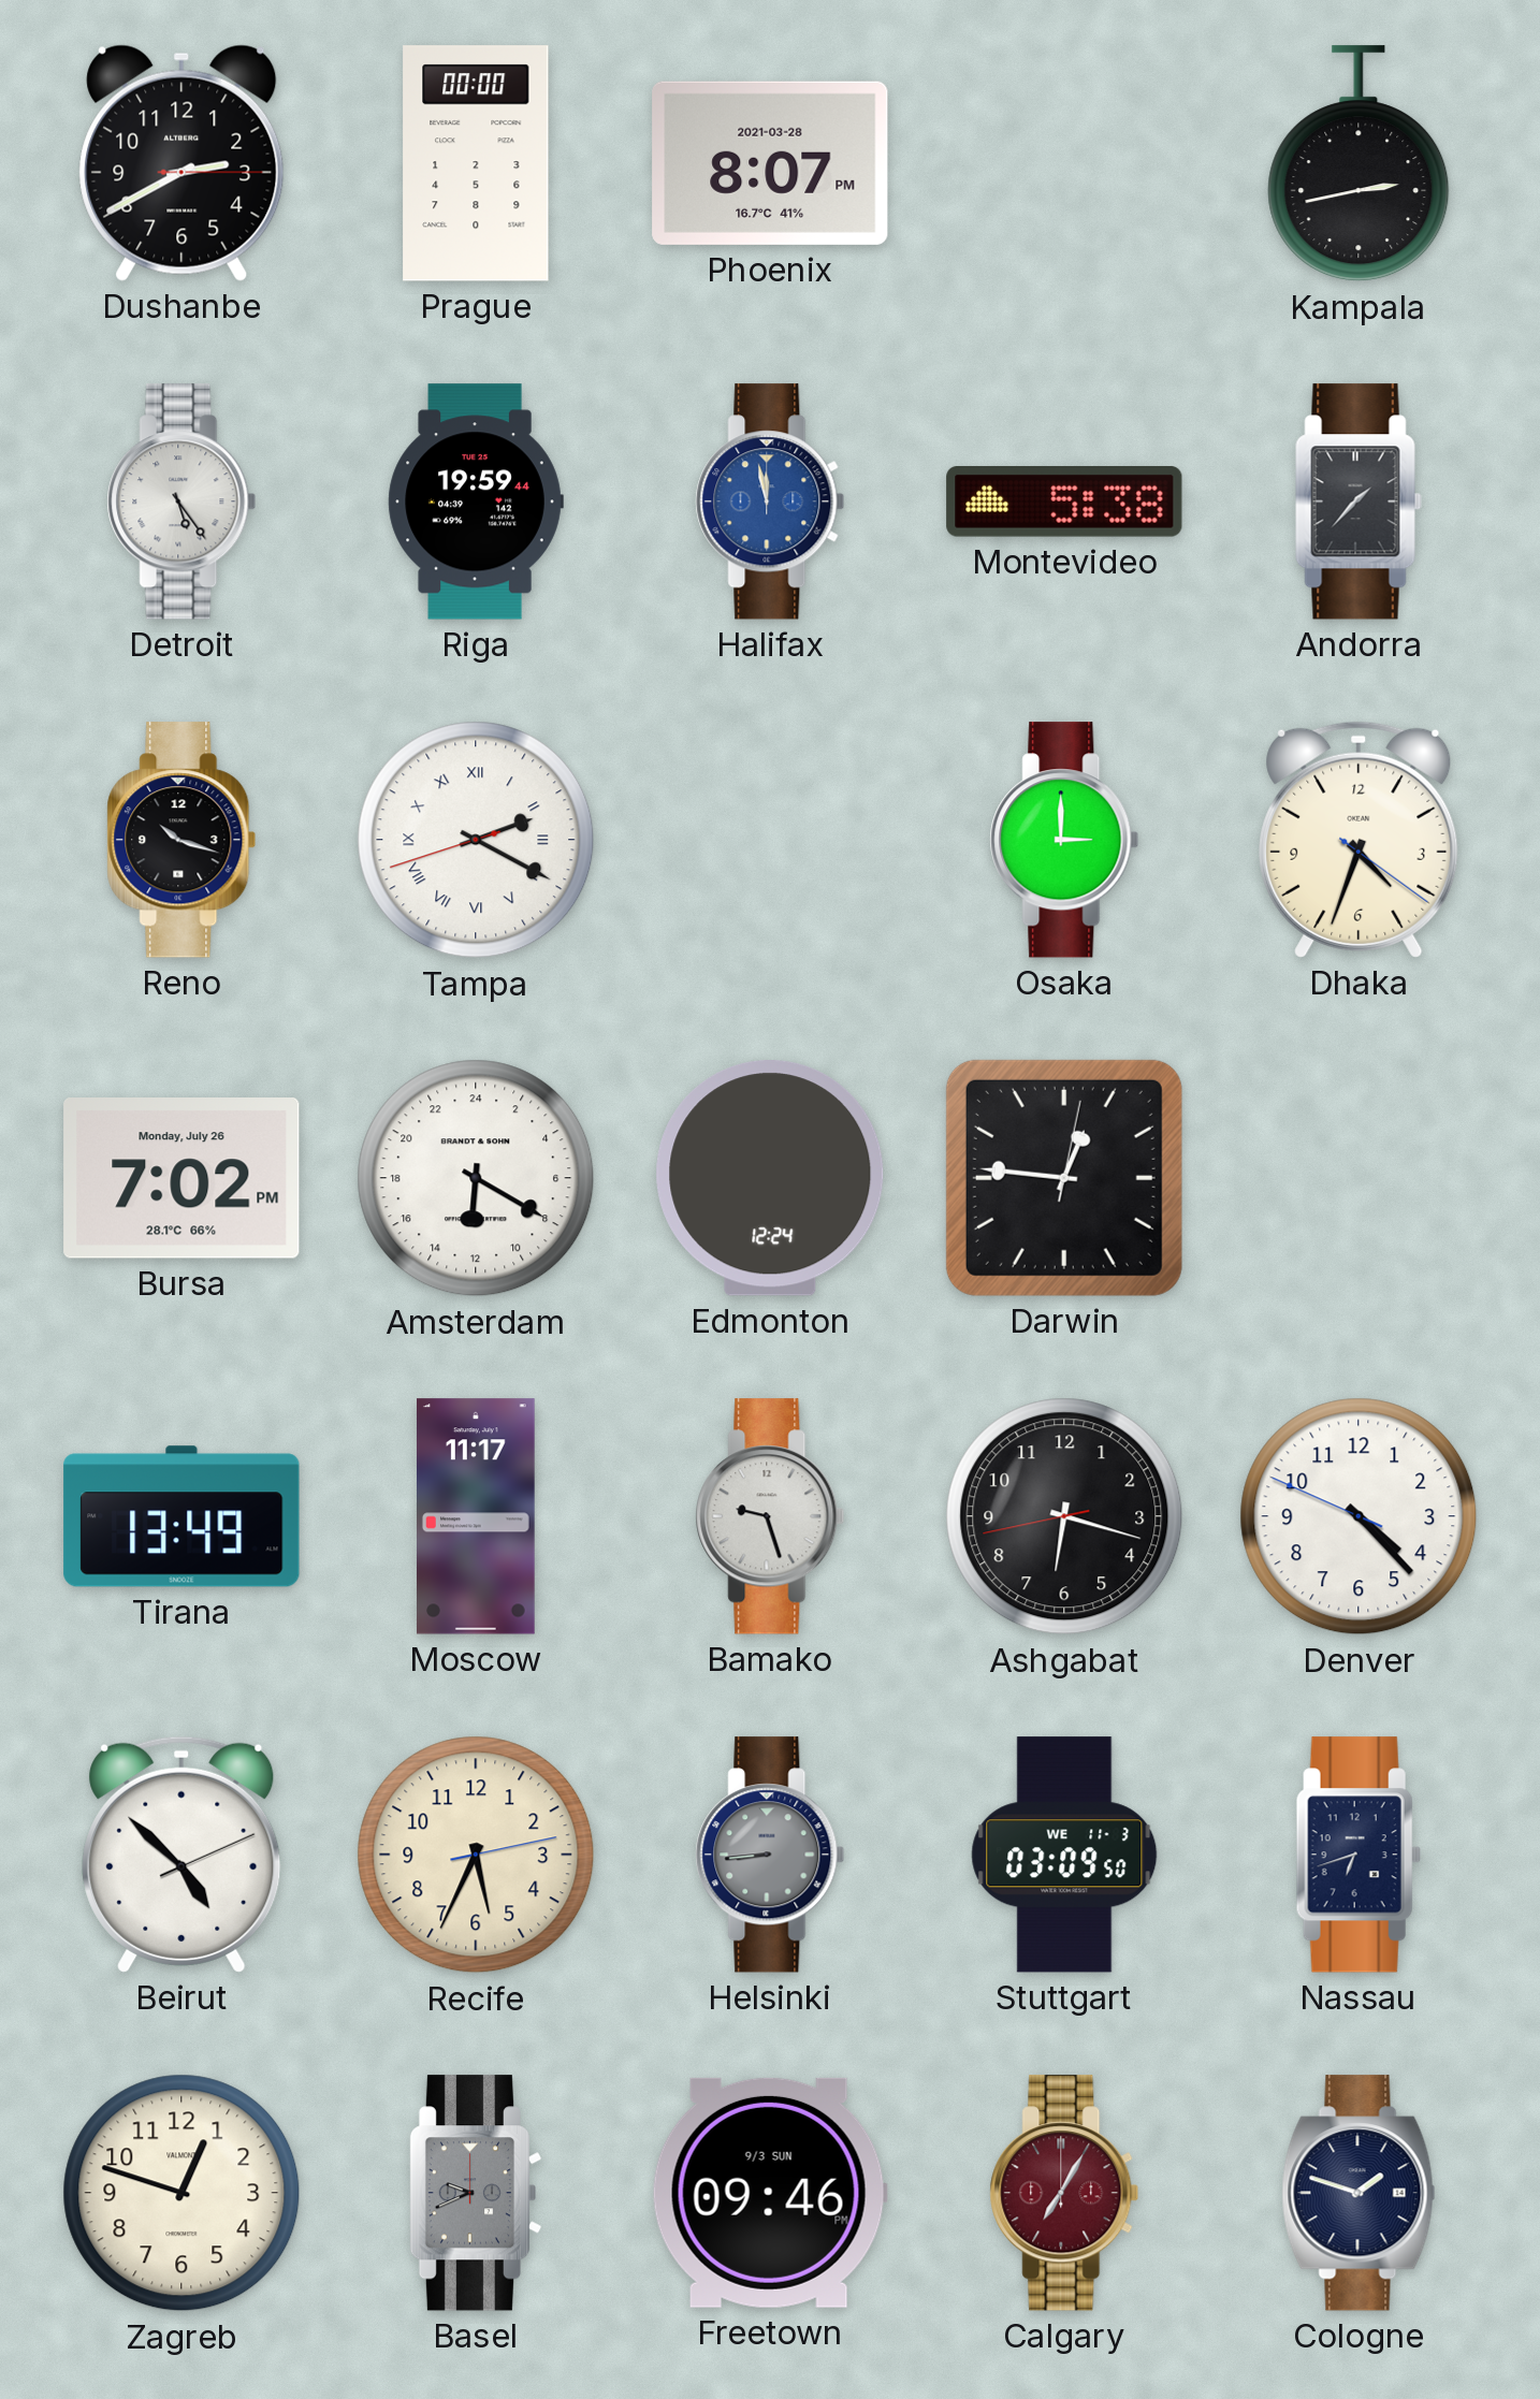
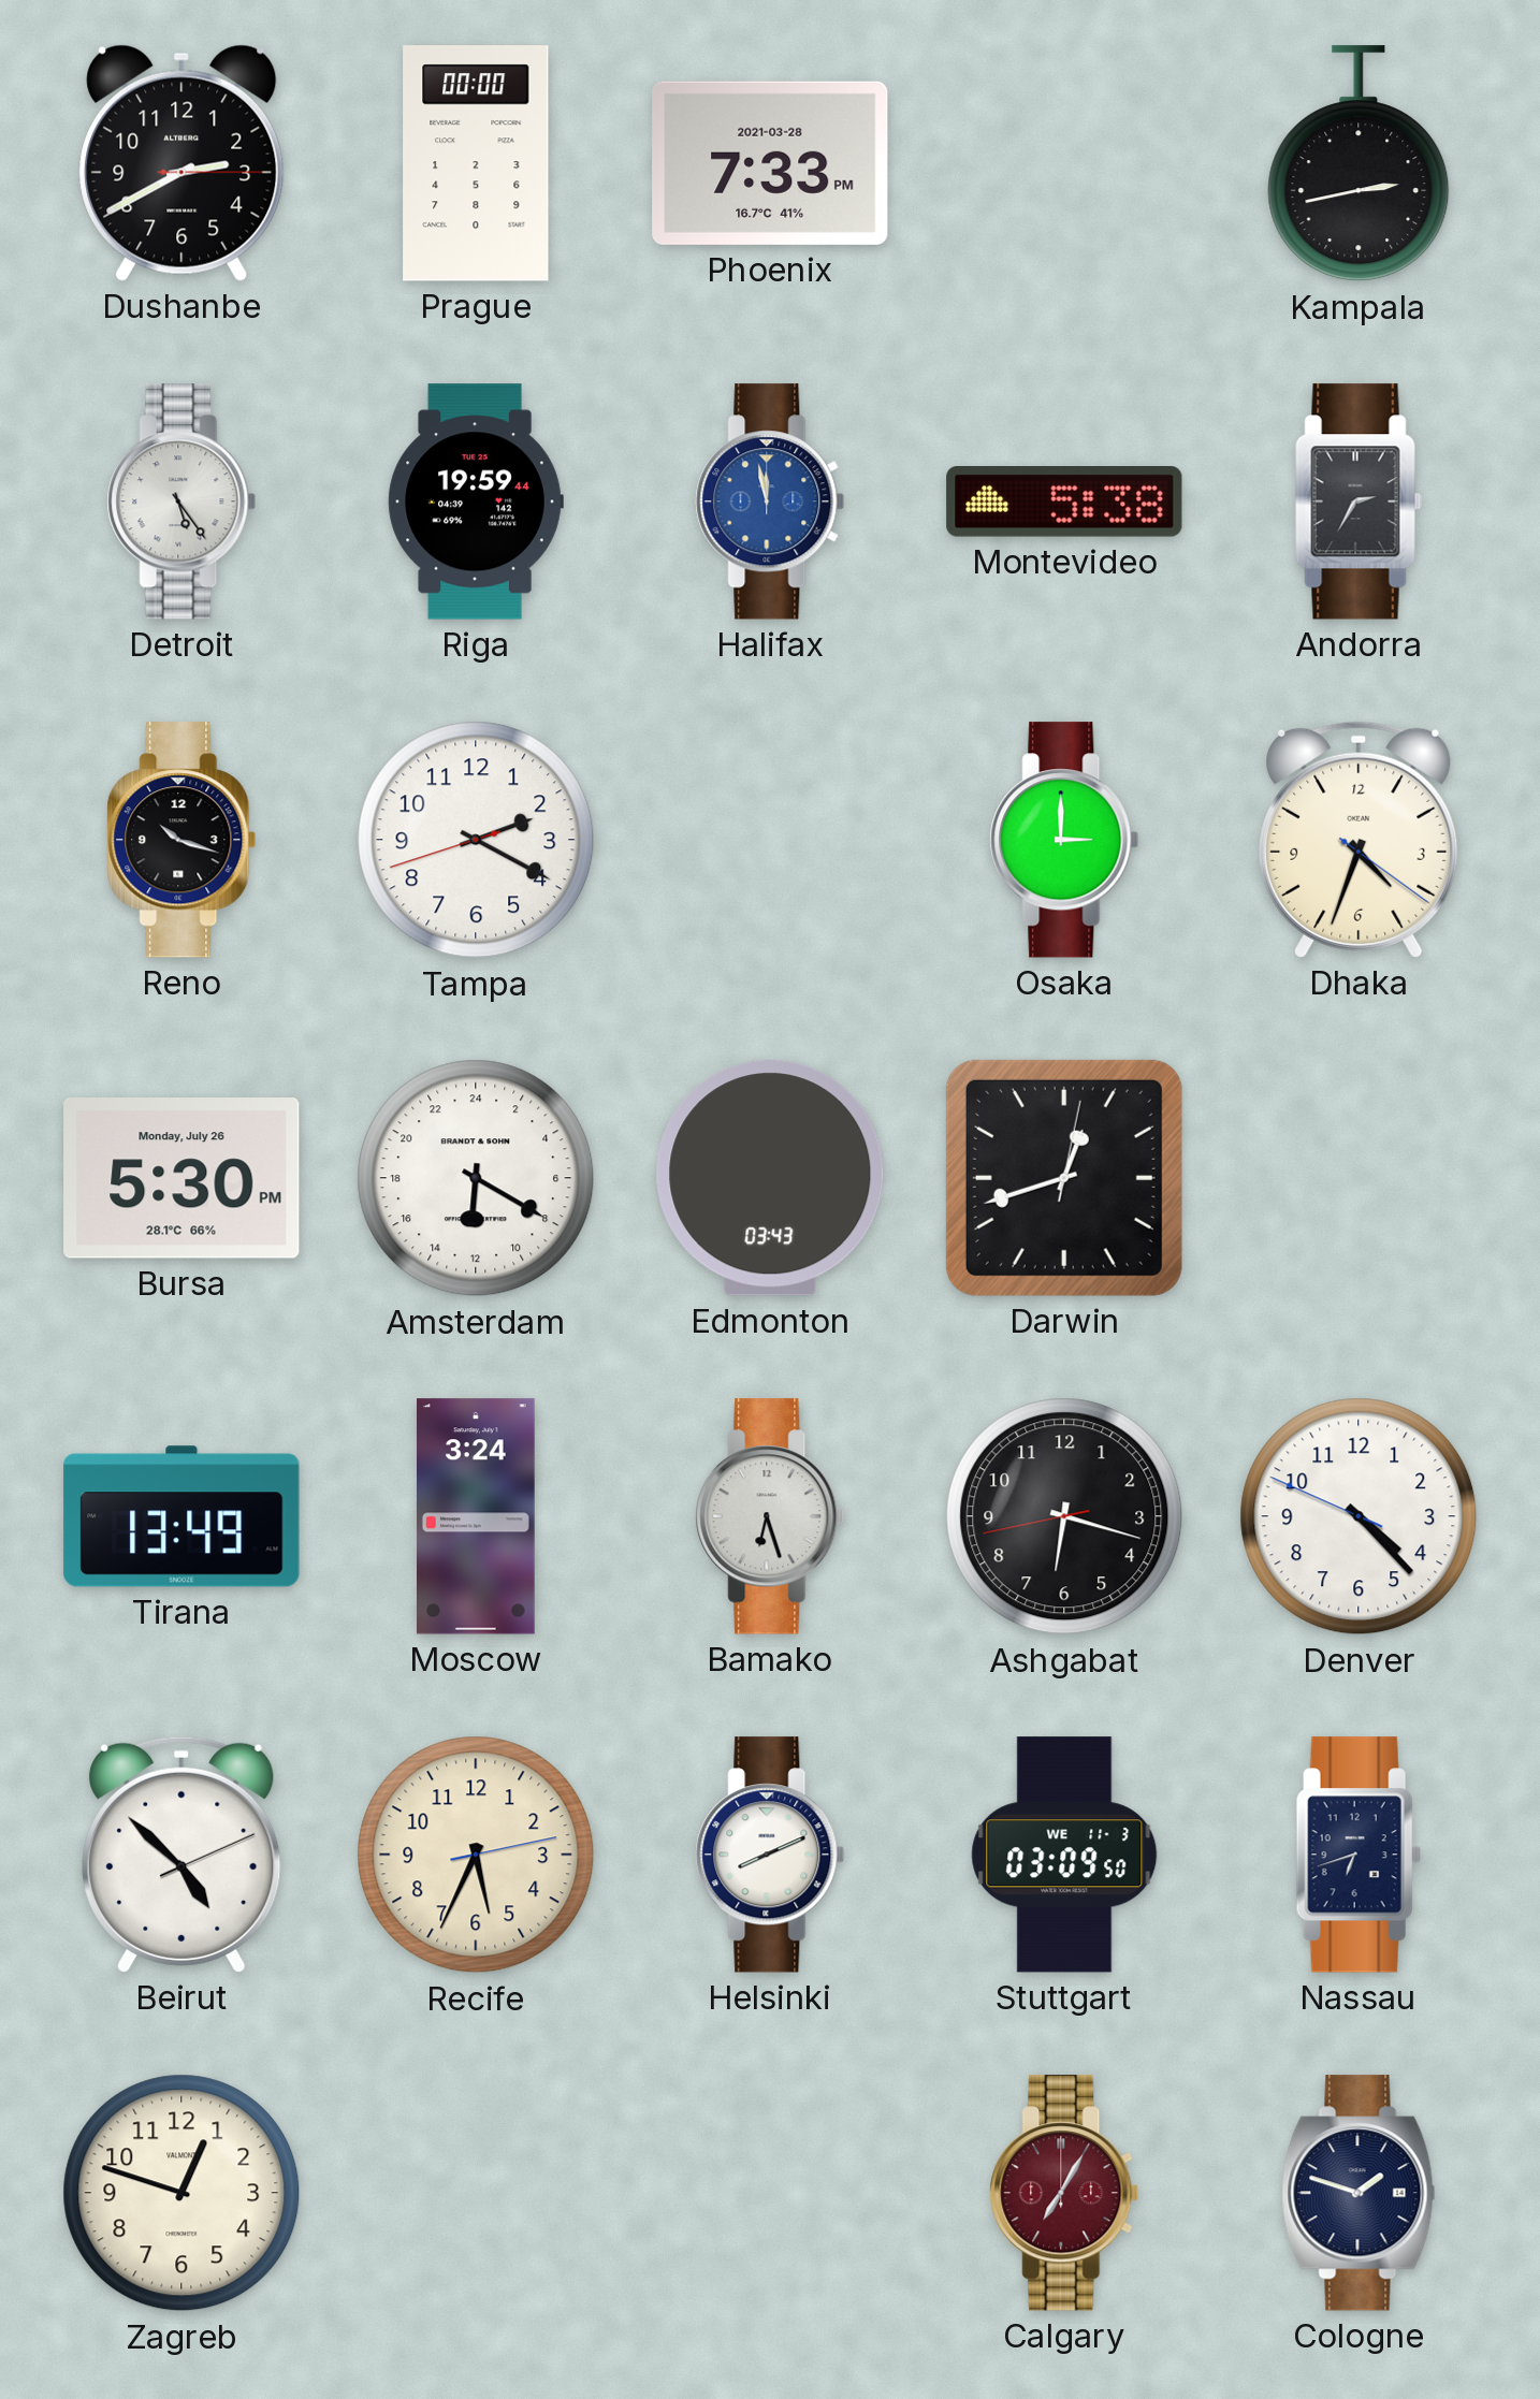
Phoenix: 8:07 -> 7:33
Andorra: 1:37 -> 2:35
Tampa numerals: Roman -> Arabic
Bursa: 7:02 -> 5:30
Edmonton: 12:24 -> 03:43
Darwin: 12:46 -> 12:42
Moscow: 11:17 -> 3:24
Bamako: 9:27 -> 6:27
Helsinki: 8:44 -> 8:11
Helsinki dial: grey -> white
Basel: 9:41 -> none
Freetown: 09:46 -> none
